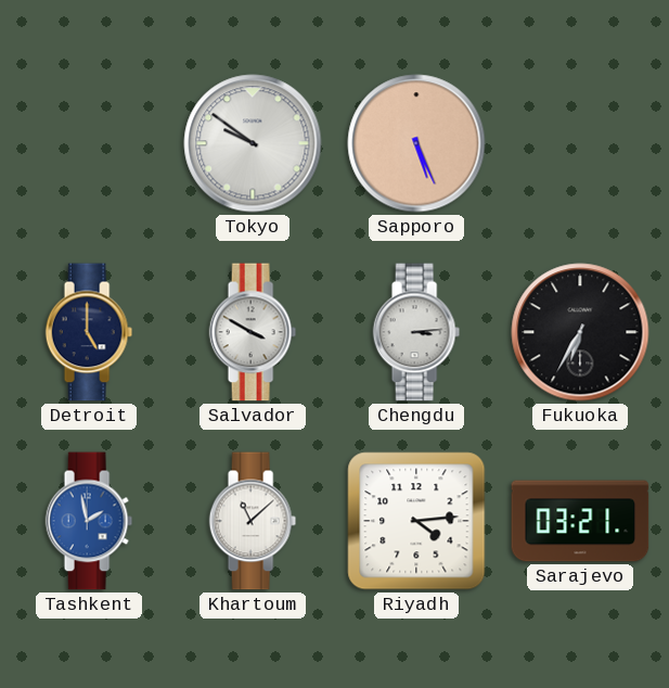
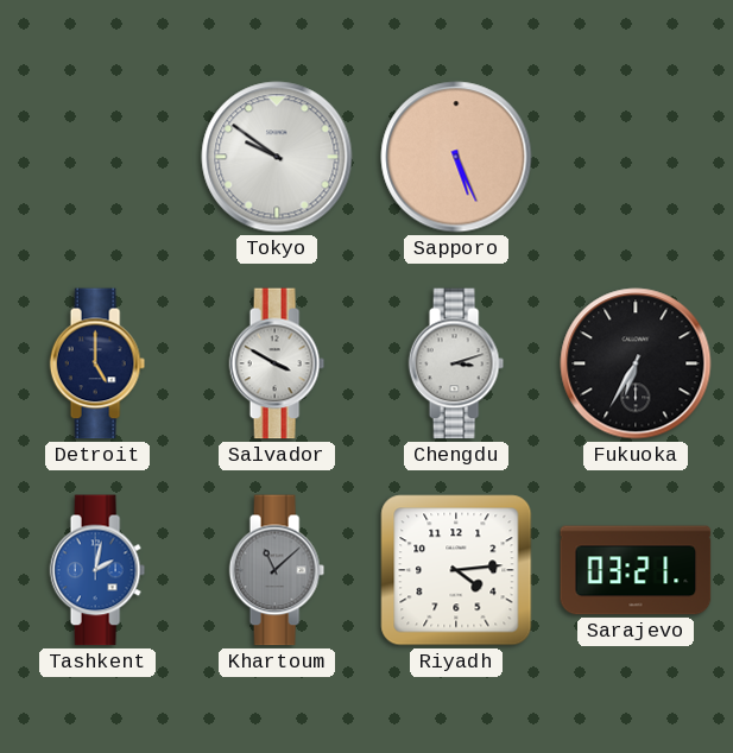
Chengdu: 3:14 -> 3:12
Tashkent: 1:58 -> 2:02
Khartoum dial: white -> grey
